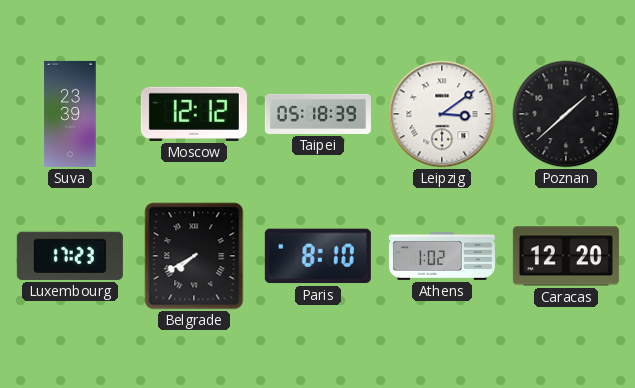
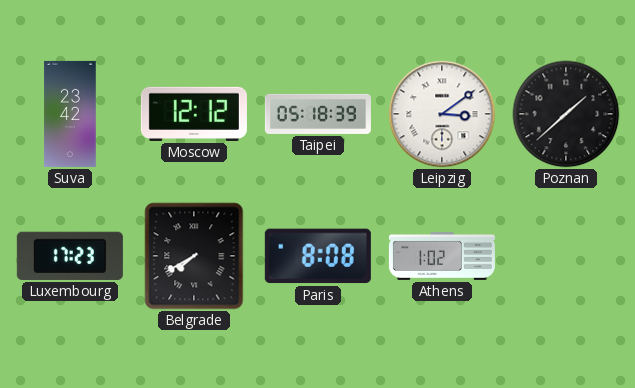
Suva: 23:39 -> 23:42
Paris: 8:10 -> 8:08
Caracas: 12:20 -> none
